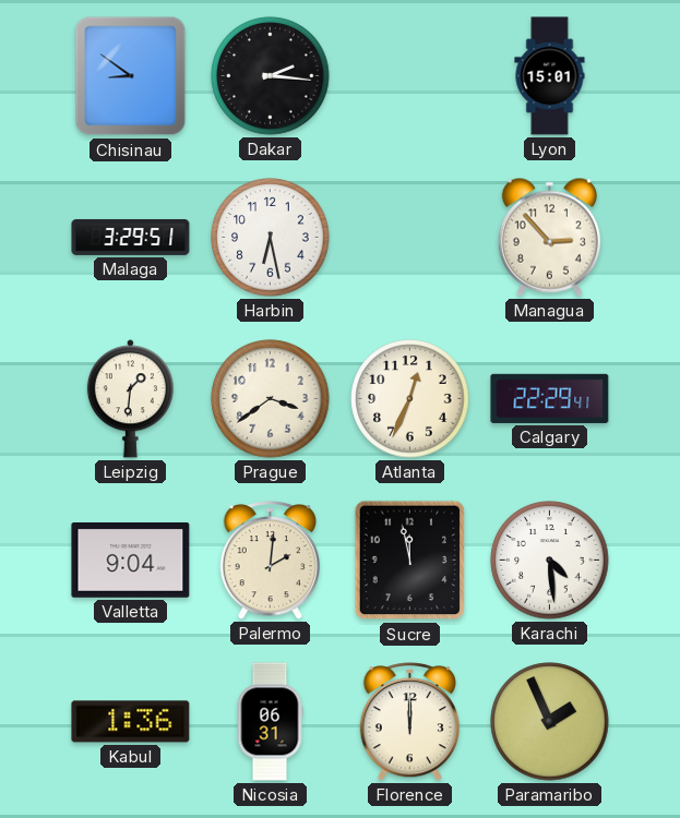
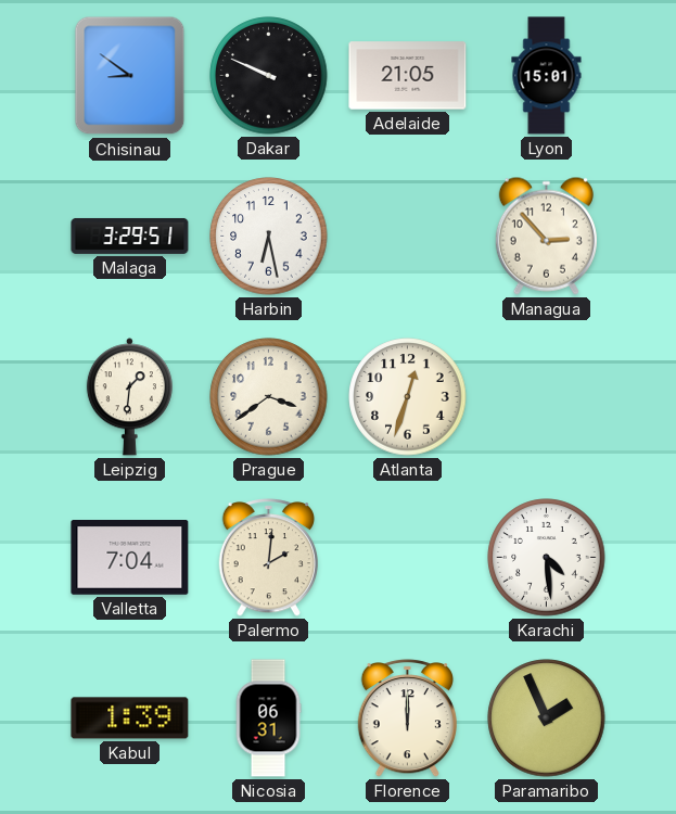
Dakar: 2:16 -> 9:49
Adelaide: none -> 21:05
Atlanta: 12:34 -> 12:33
Calgary: 22:29 -> none
Valletta: 9:04 -> 7:04
Sucre: 11:58 -> none
Kabul: 1:36 -> 1:39
